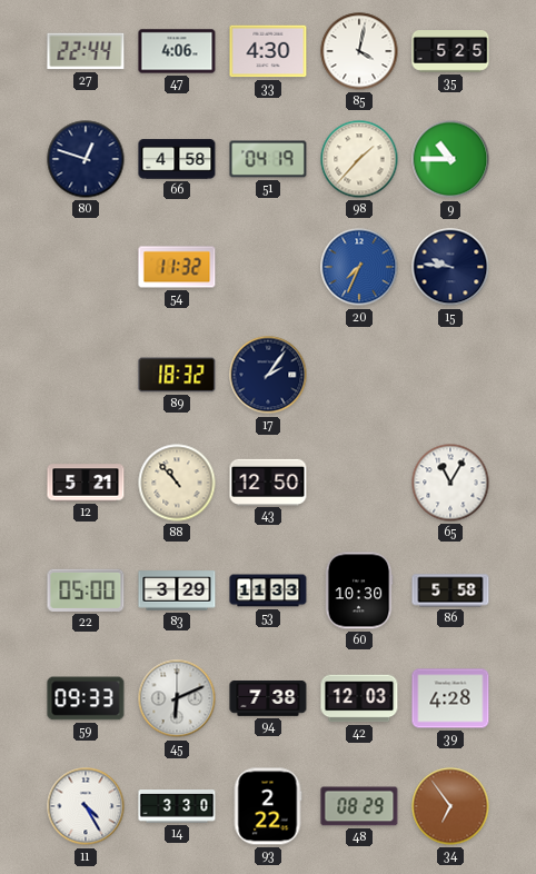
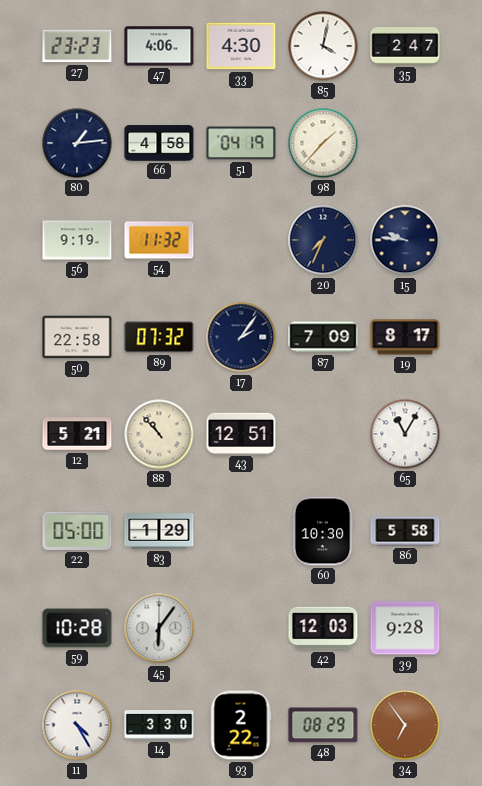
27: 22:44 -> 23:23
35: 5:25 -> 2:47
80: 12:48 -> 1:14
9: 10:45 -> none
56: none -> 9:19
20 dial: blue -> navy
50: none -> 22:58
89: 18:32 -> 07:32
87: none -> 7:09
19: none -> 8:17
43: 12:50 -> 12:51
83: 3:29 -> 1:29
53: 11:33 -> none
59: 09:33 -> 10:28
45: 6:11 -> 6:06
94: 7:38 -> none
39: 4:28 -> 9:28
